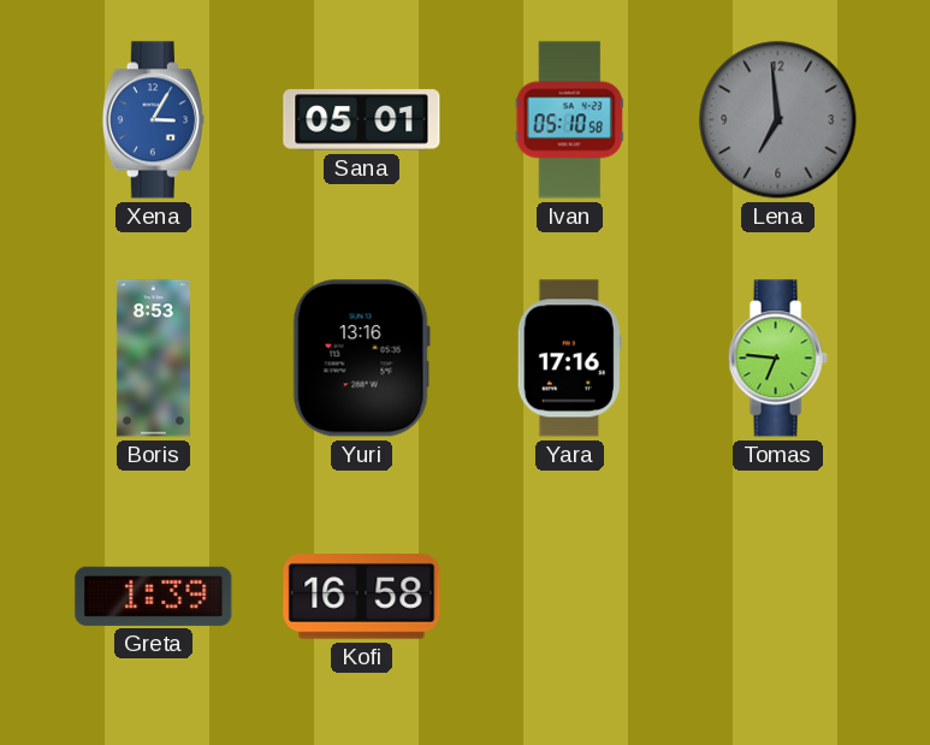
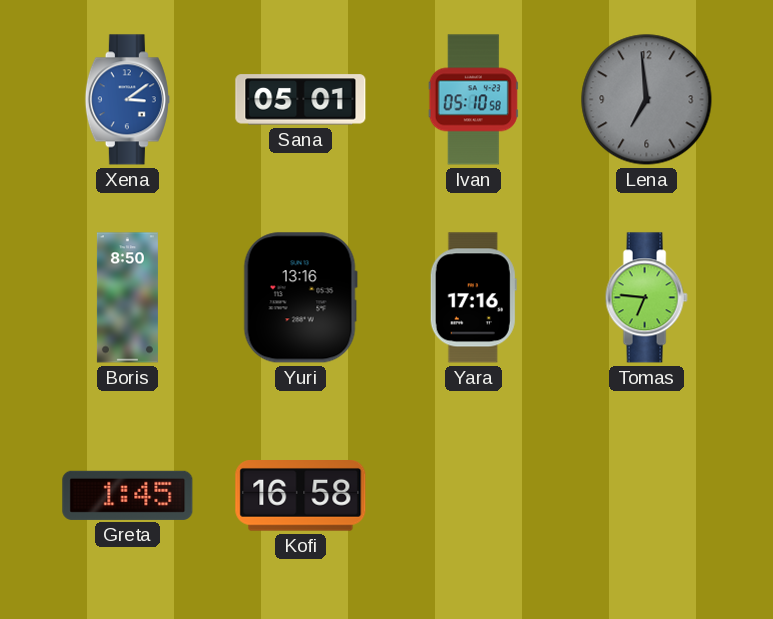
Xena: 3:05 -> 3:09
Boris: 8:53 -> 8:50
Greta: 1:39 -> 1:45
